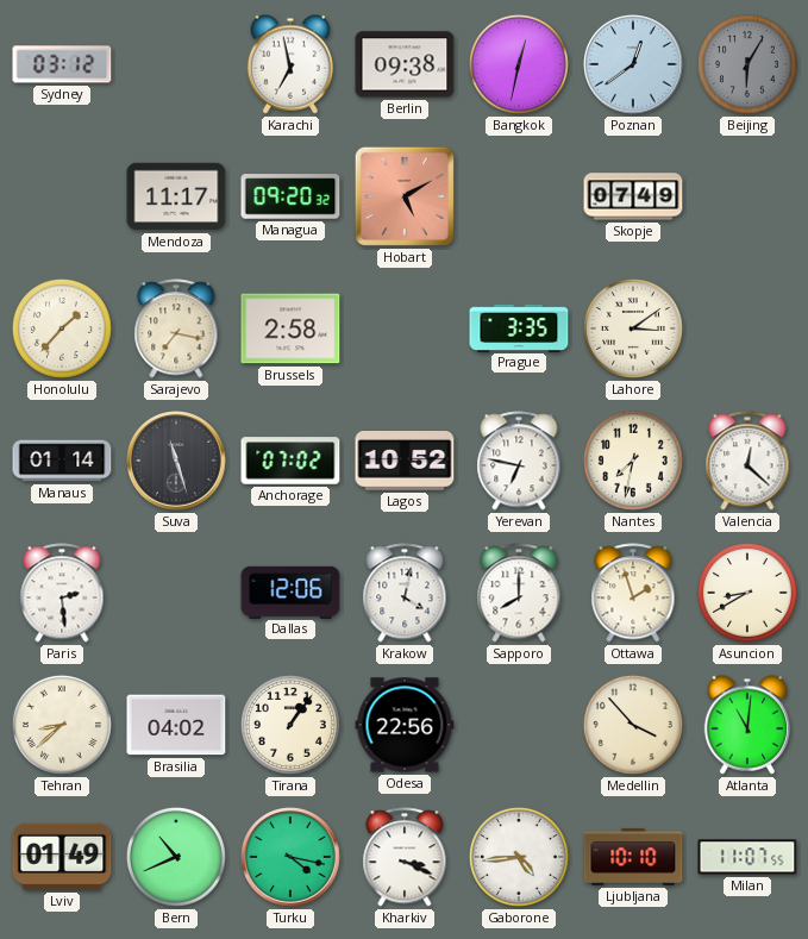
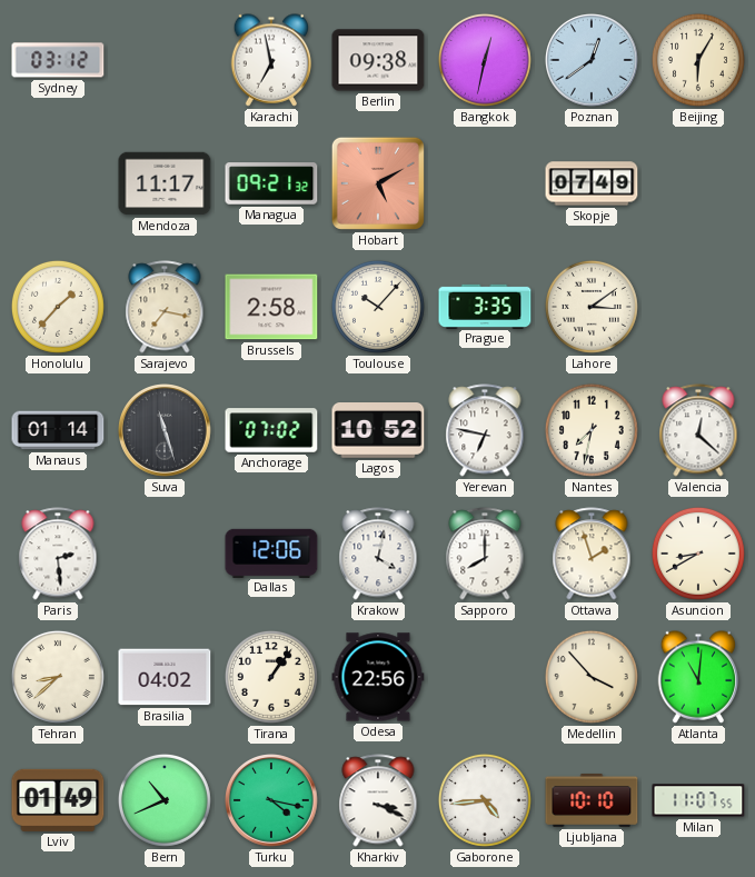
Beijing dial: grey -> cream
Managua: 09:20 -> 09:21
Toulouse: none -> 10:07
